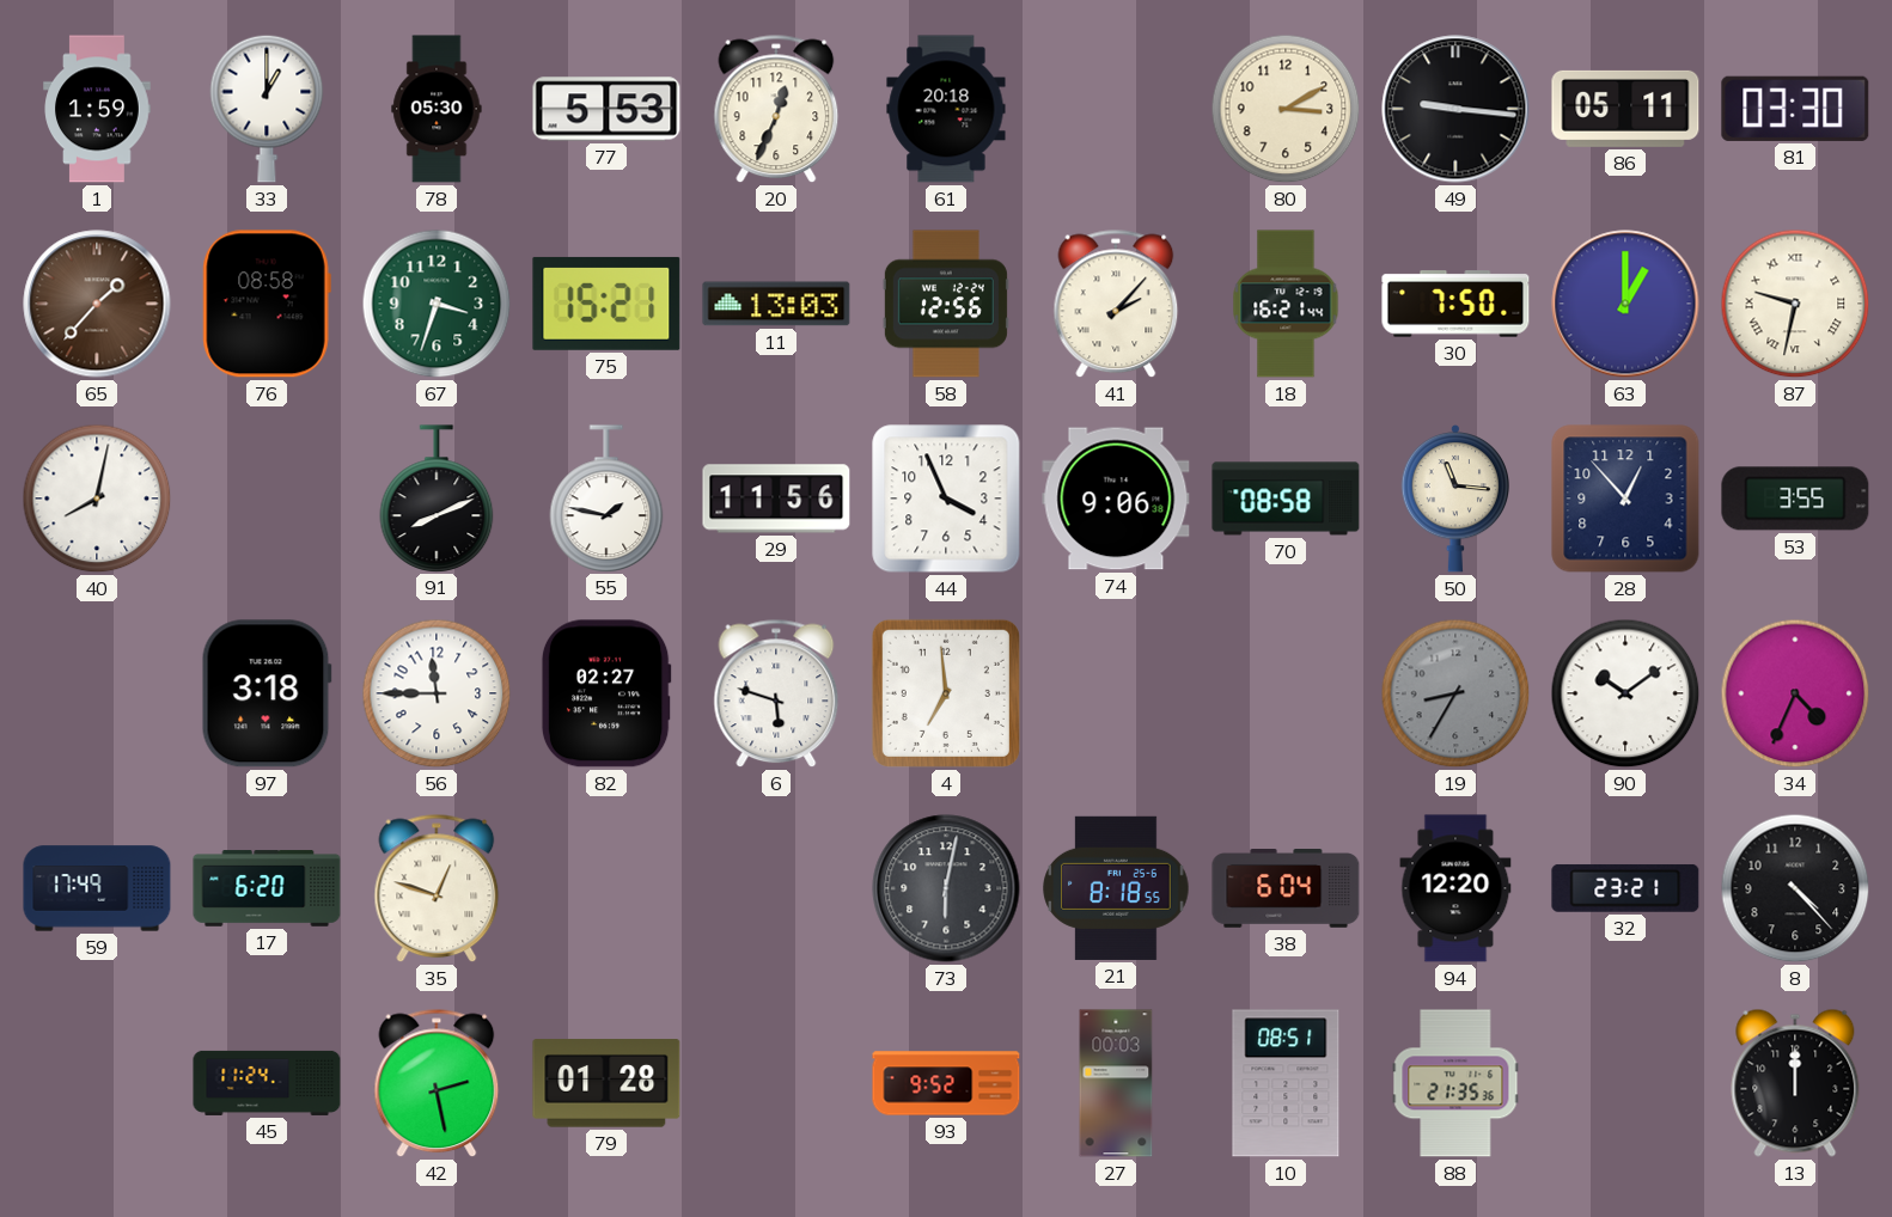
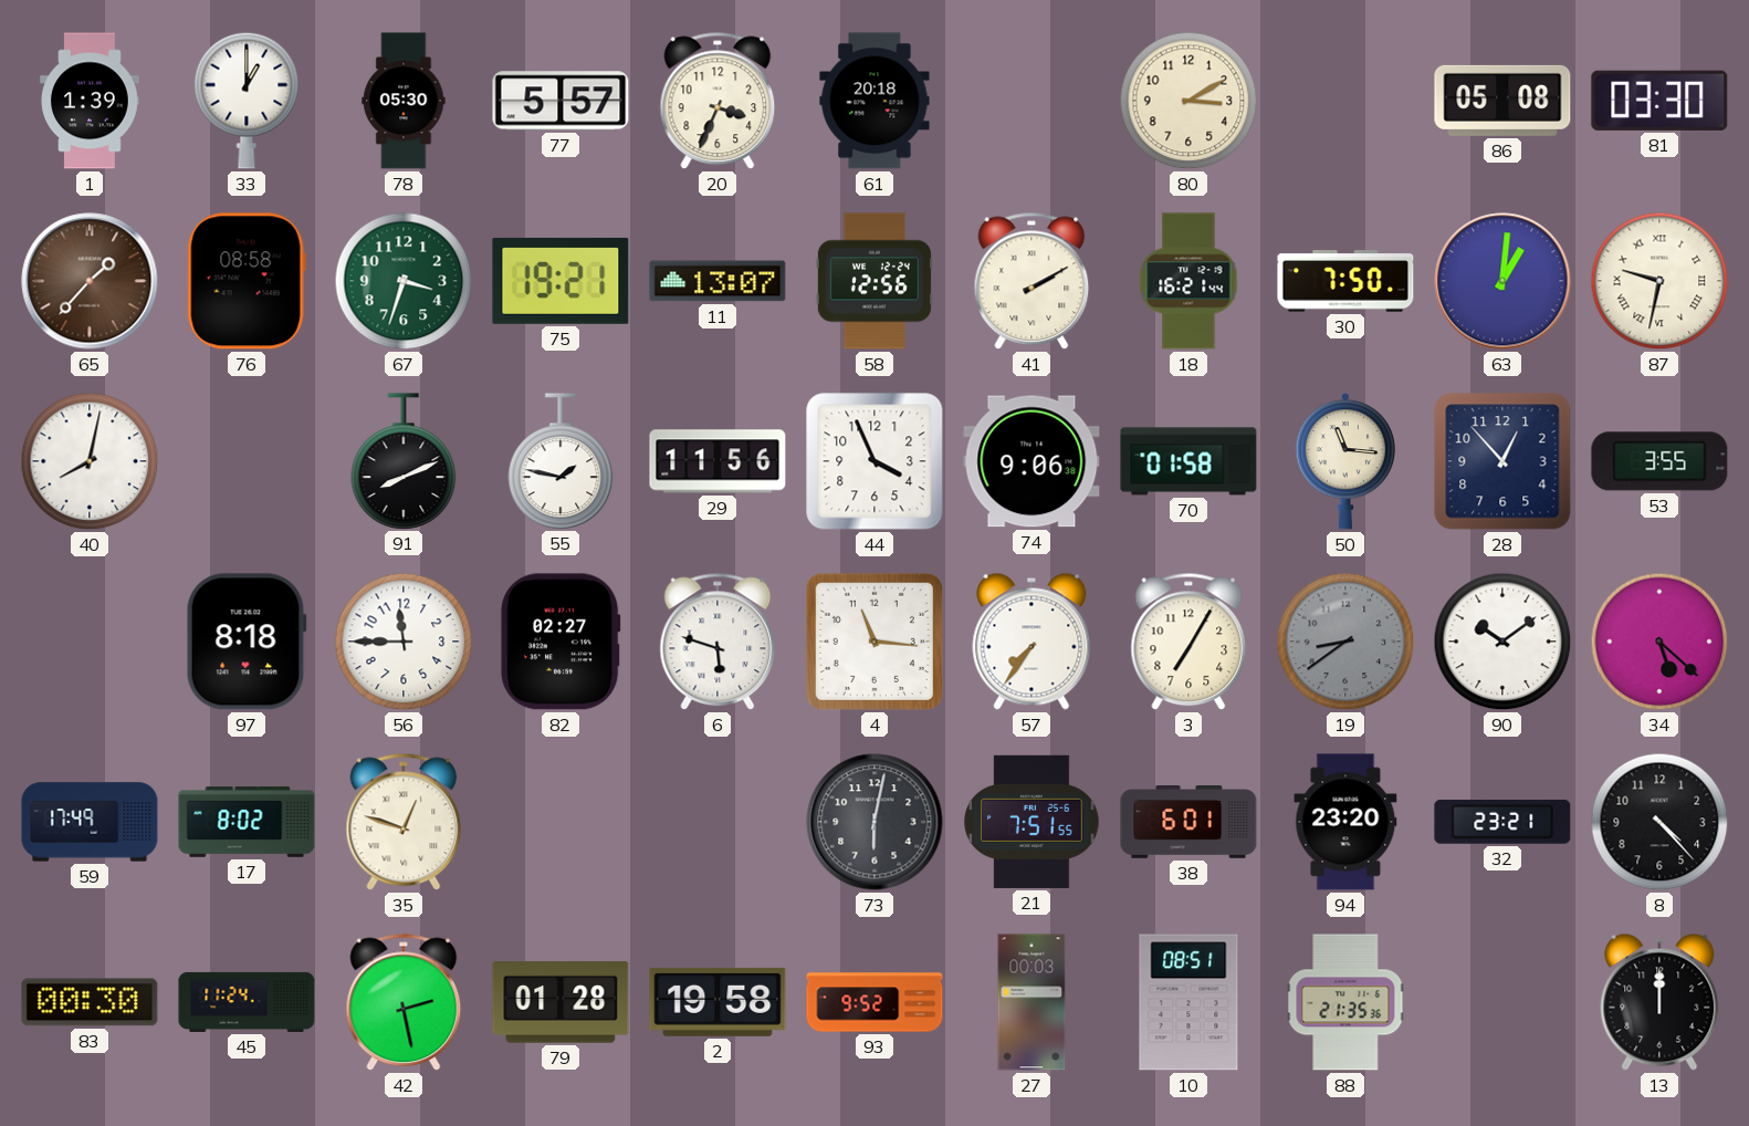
1: 1:59 -> 1:39
77: 5:53 -> 5:57
20: 12:34 -> 3:34
49: 9:16 -> none
86: 05:11 -> 05:08
75: 15:21 -> 19:21
11: 13:03 -> 13:07
41: 2:07 -> 2:10
63: 1:00 -> 1:01
70: 08:58 -> 01:58
97: 3:18 -> 8:18
4: 6:59 -> 11:16
57: none -> 7:36
3: none -> 7:05
19: 8:35 -> 8:39
34: 4:34 -> 5:22
17: 6:20 -> 8:02
21: 8:18 -> 7:51
38: 6:04 -> 6:01
94: 12:20 -> 23:20
83: none -> 00:30
2: none -> 19:58
